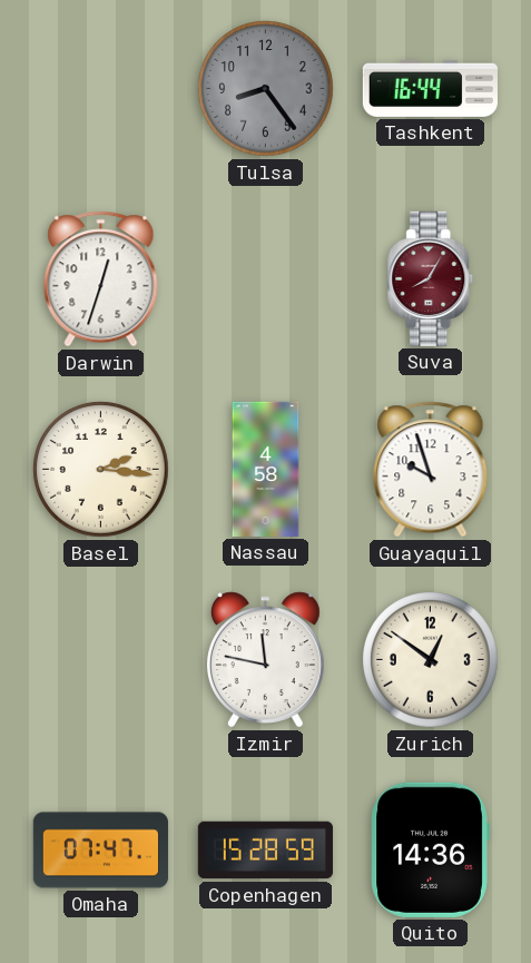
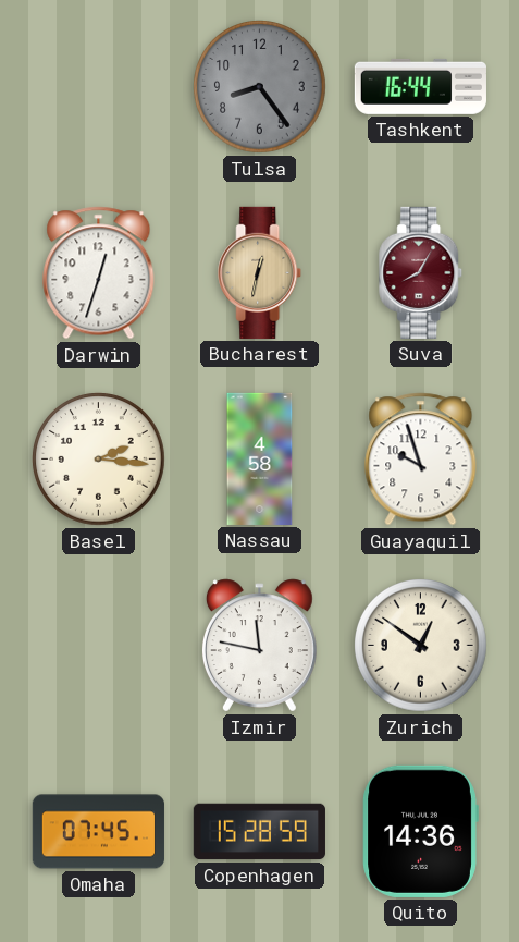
Bucharest: none -> 12:32
Omaha: 07:47 -> 07:45
